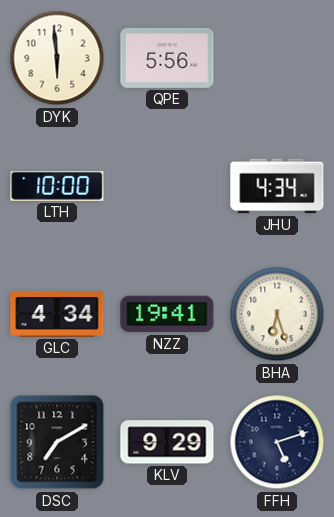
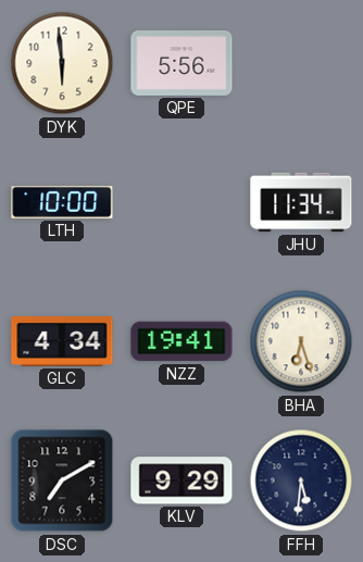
JHU: 4:34 -> 11:34
FFH: 5:12 -> 5:31
